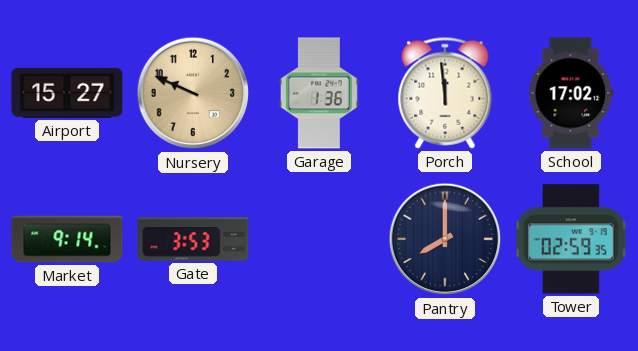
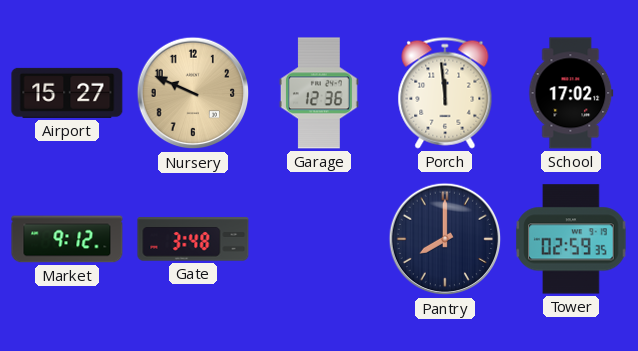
Garage: 1:36 -> 12:36
Market: 9:14 -> 9:12
Gate: 3:53 -> 3:48
